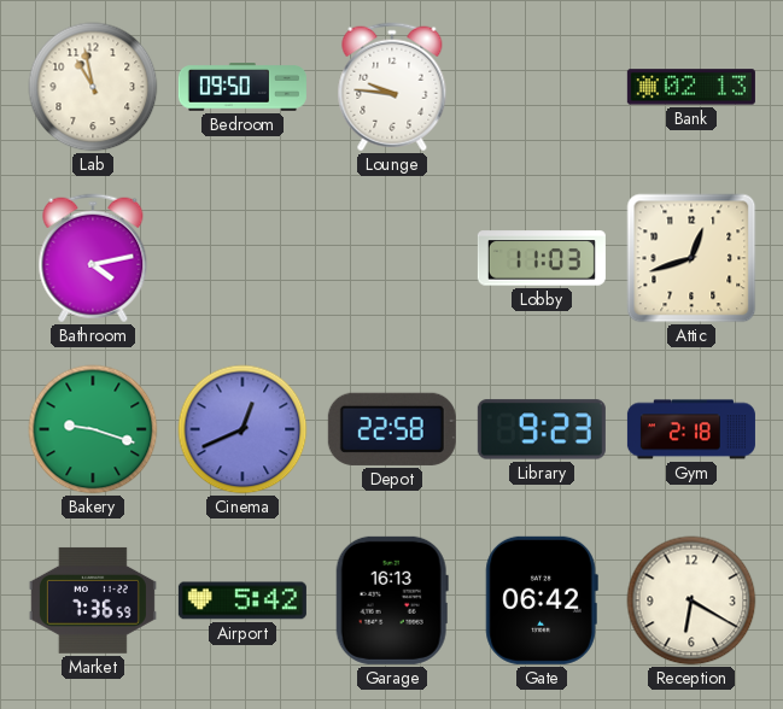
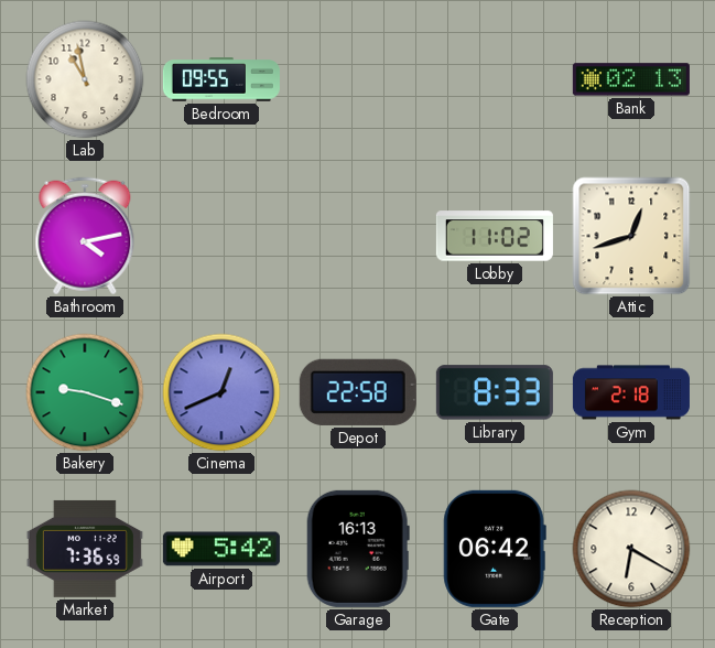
Bedroom: 09:50 -> 09:55
Lounge: 9:46 -> none
Lobby: 11:03 -> 11:02
Library: 9:23 -> 8:33
